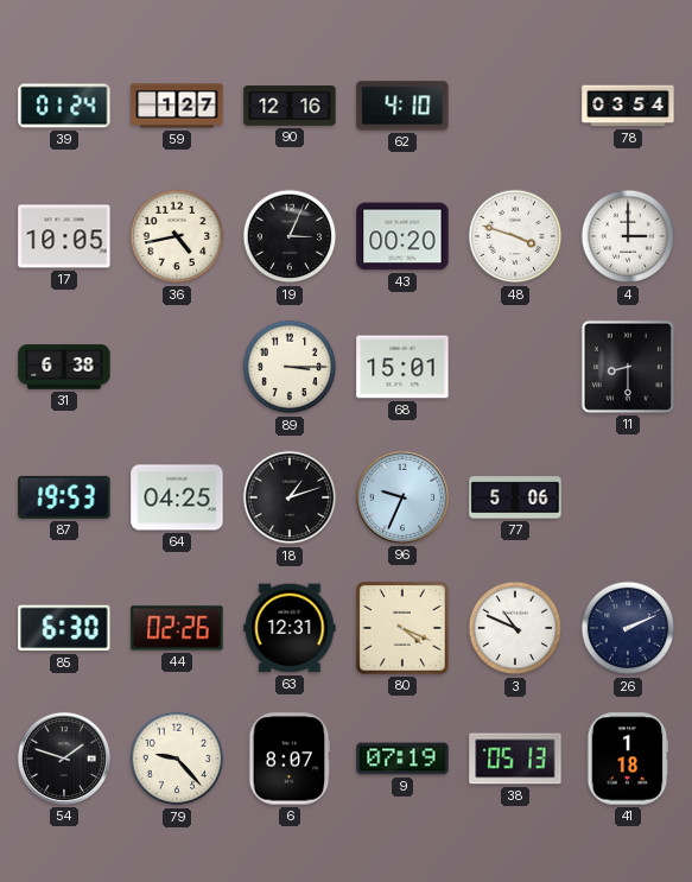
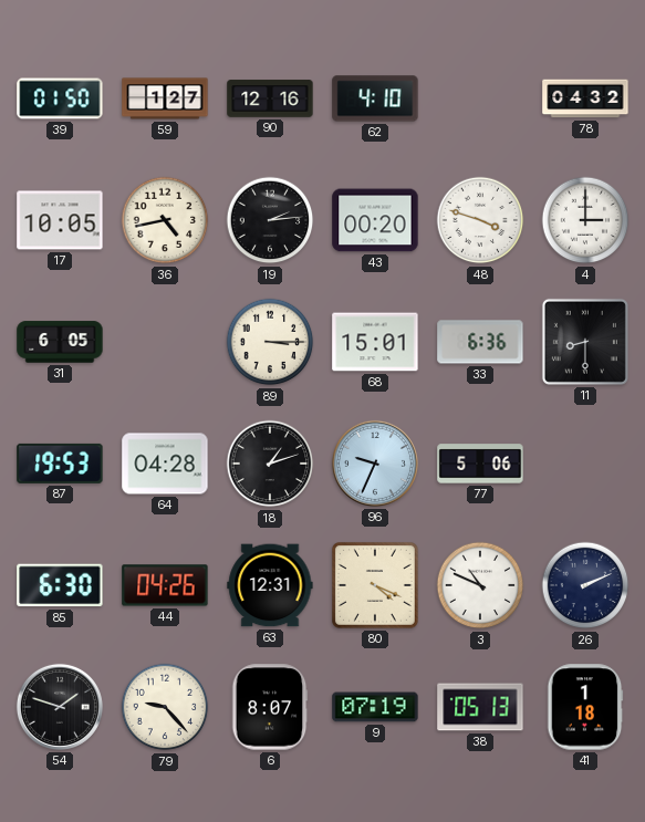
39: 01:24 -> 01:50
78: 03:54 -> 04:32
19: 3:04 -> 2:14
31: 6:38 -> 6:05
33: none -> 6:36
64: 04:25 -> 04:28
44: 02:26 -> 04:26
